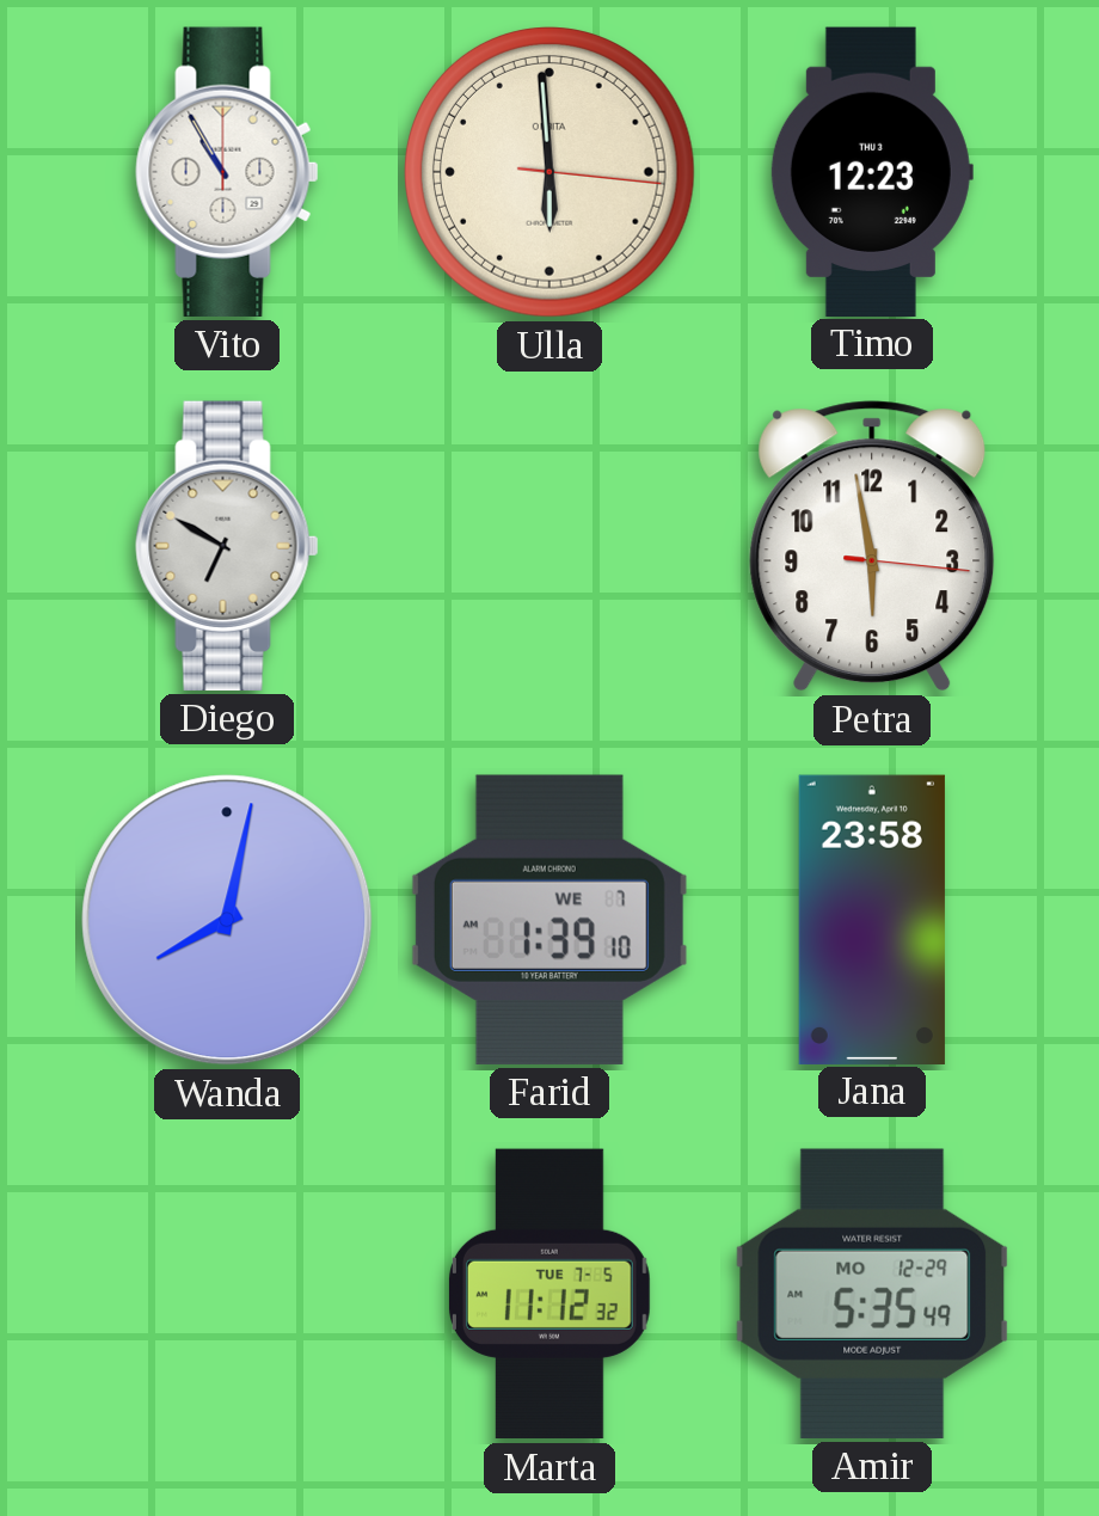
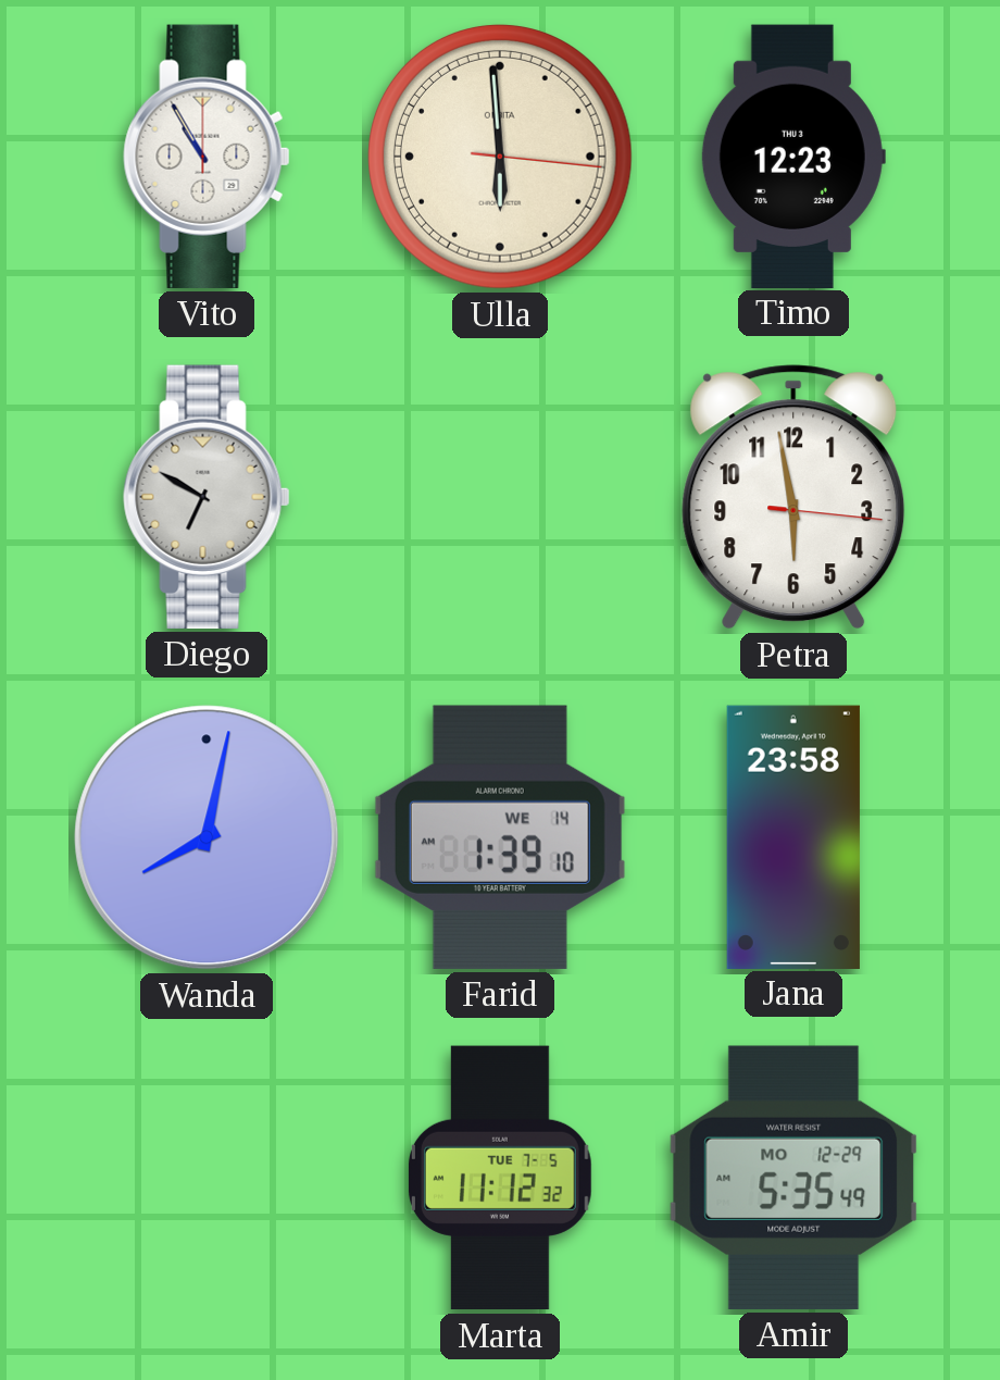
Farid date: WE 7 -> WE 14
